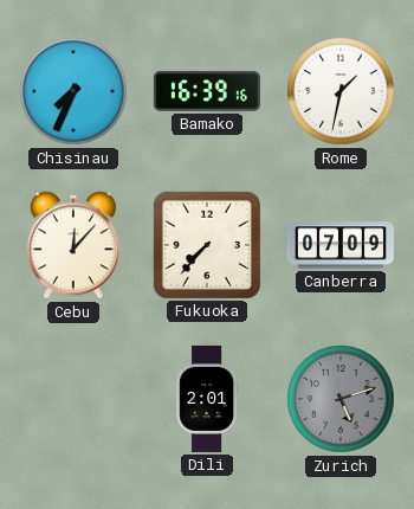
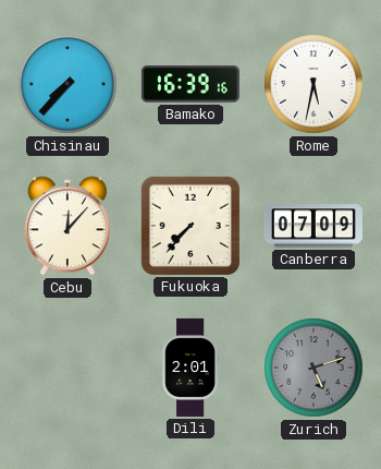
Chisinau: 7:34 -> 7:37
Rome: 1:32 -> 5:32
